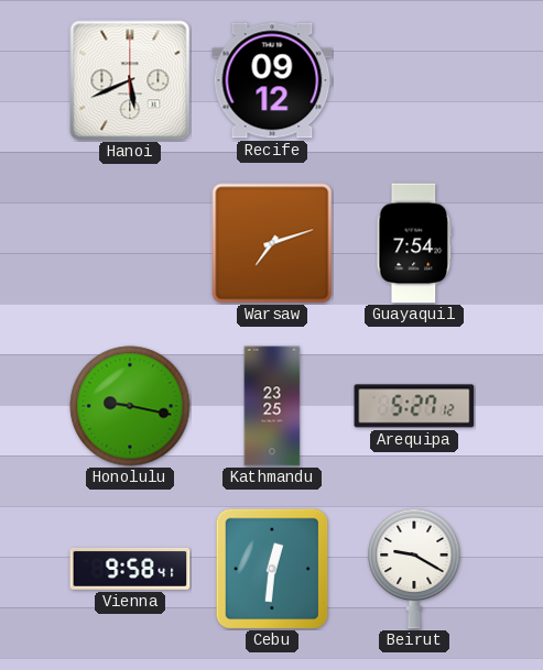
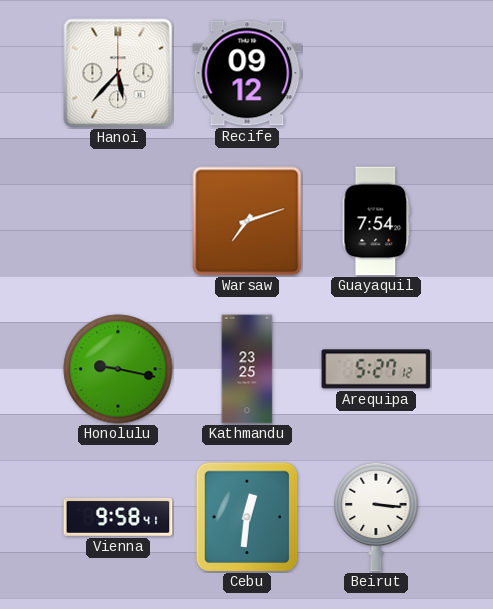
Hanoi: 5:41 -> 5:37
Beirut: 9:20 -> 3:16
